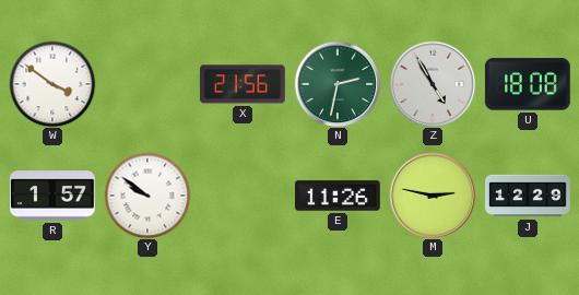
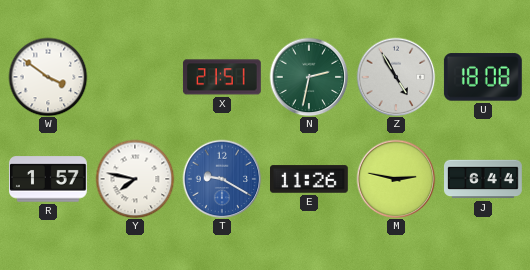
X: 21:56 -> 21:51
Y: 9:51 -> 7:47
T: none -> 9:20
J: 12:29 -> 6:44
